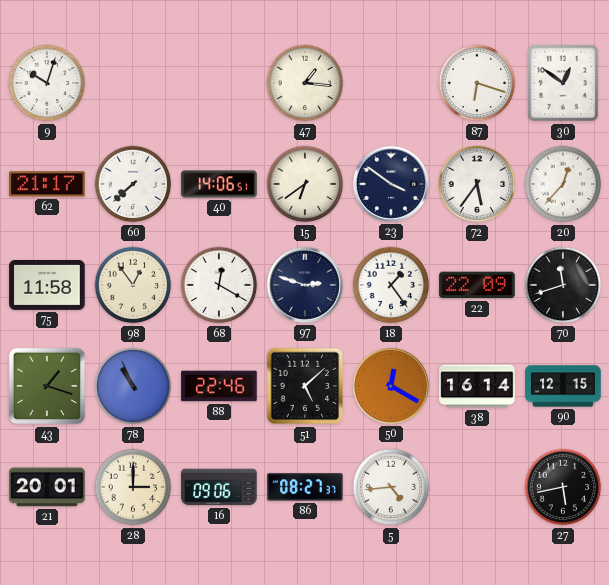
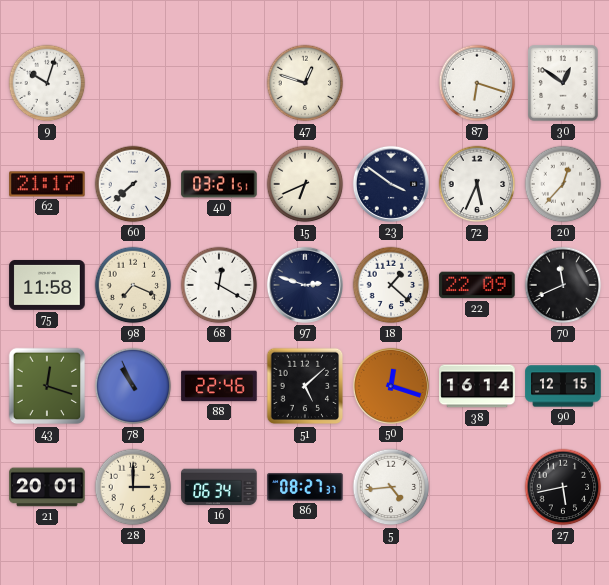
47: 1:16 -> 12:48
40: 14:06 -> 03:21
15: 6:39 -> 6:41
72: 5:36 -> 5:34
98: 12:54 -> 7:19
18: 1:24 -> 1:22
70: 11:42 -> 11:41
43: 1:18 -> 12:18
50: 12:20 -> 12:18
16: 09:06 -> 06:34
